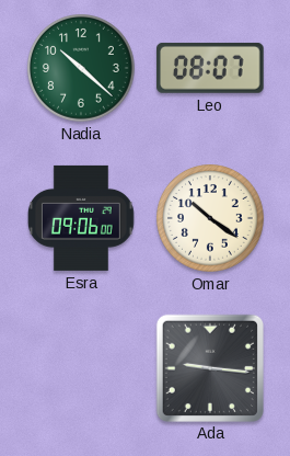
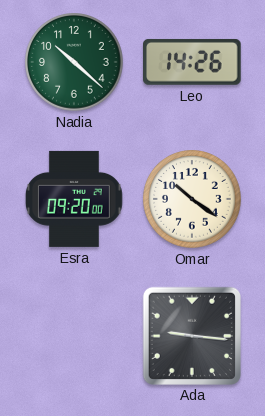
Leo: 08:07 -> 14:26
Esra: 09:06 -> 09:20
